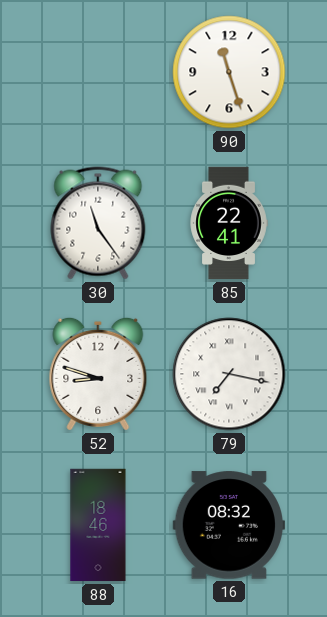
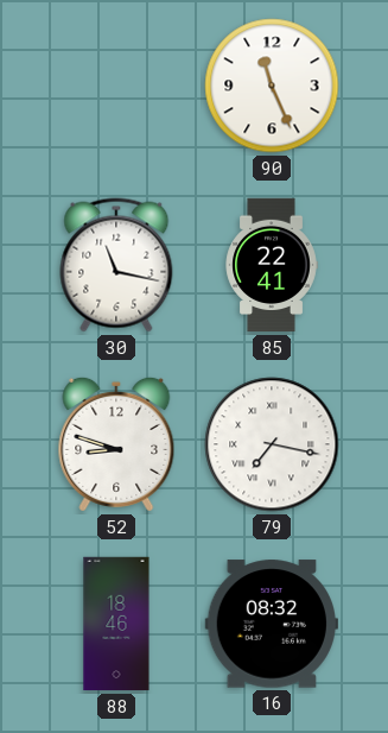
90: 11:27 -> 11:26
30: 11:24 -> 11:17
